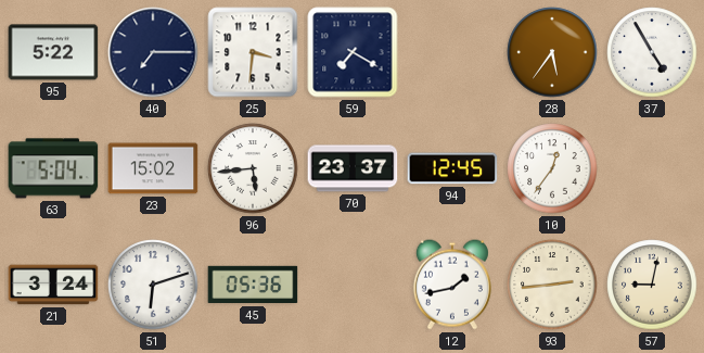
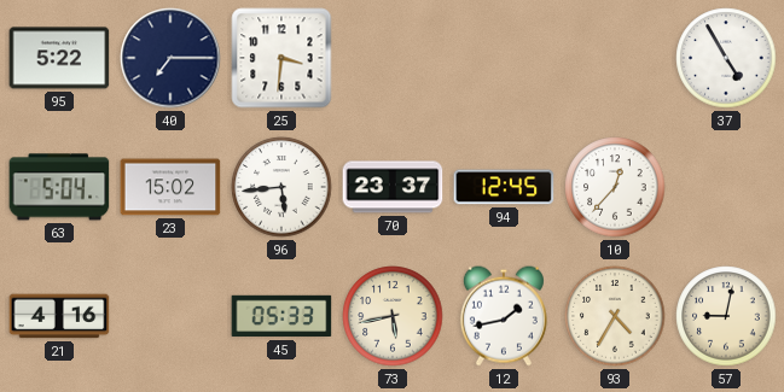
59: 7:20 -> none
28: 5:36 -> none
10: 12:36 -> 12:37
21: 3:24 -> 4:16
51: 6:12 -> none
45: 05:36 -> 05:33
73: none -> 5:43
93: 2:44 -> 4:35
